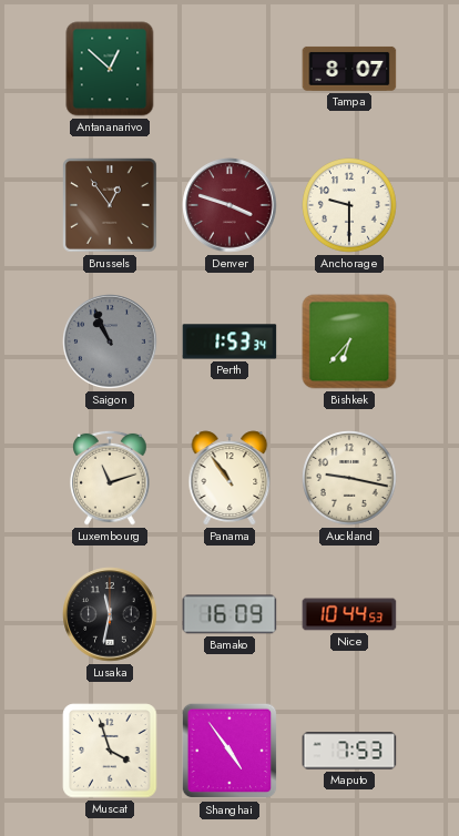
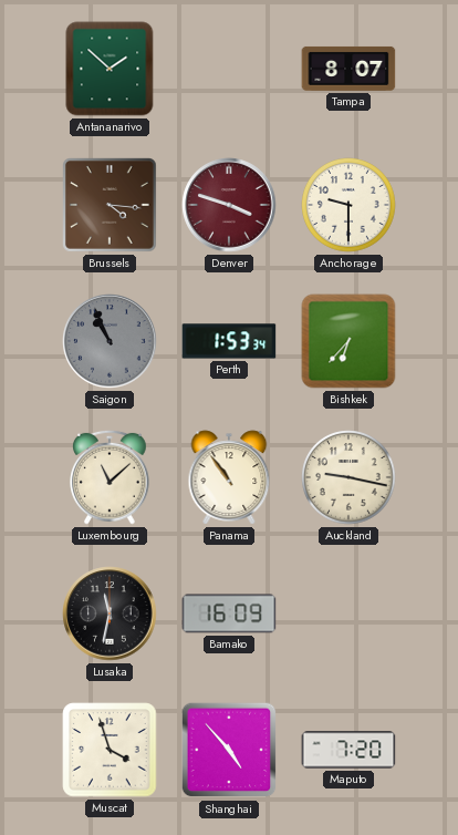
Antananarivo: 12:52 -> 1:52
Brussels: 12:54 -> 4:16
Luxembourg: 11:12 -> 11:08
Nice: 10:44 -> none
Shanghai: 4:54 -> 4:53
Maputo: 7:53 -> 7:20
